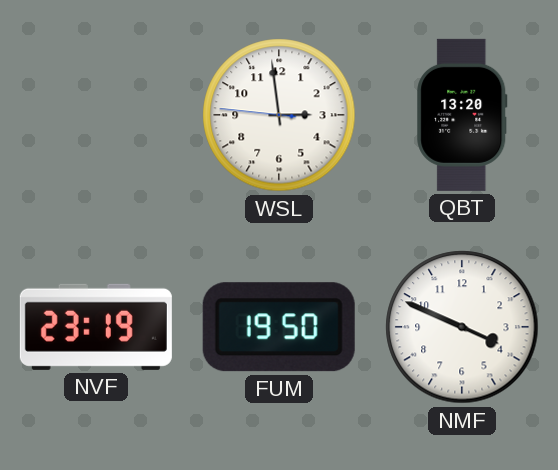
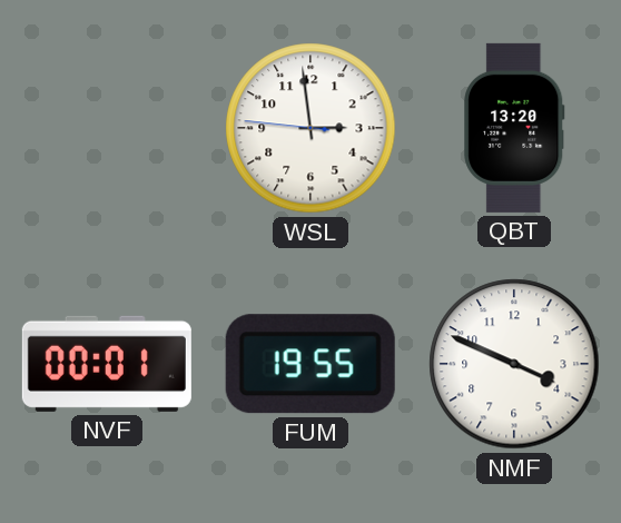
NVF: 23:19 -> 00:01
FUM: 19:50 -> 19:55
